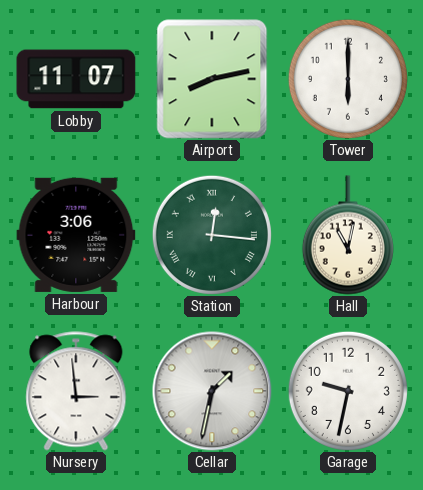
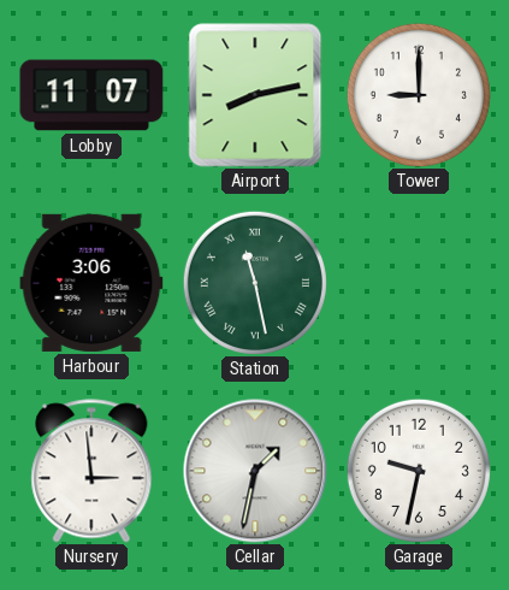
Tower: 6:00 -> 9:00
Station: 12:16 -> 11:28
Hall: 11:02 -> none
